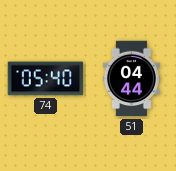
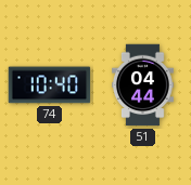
74: 05:40 -> 10:40
